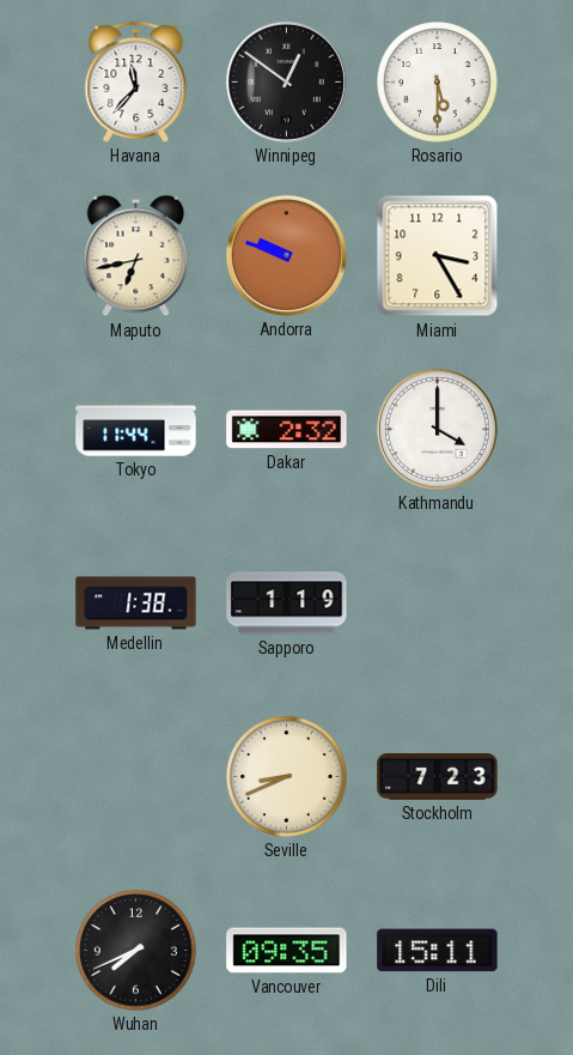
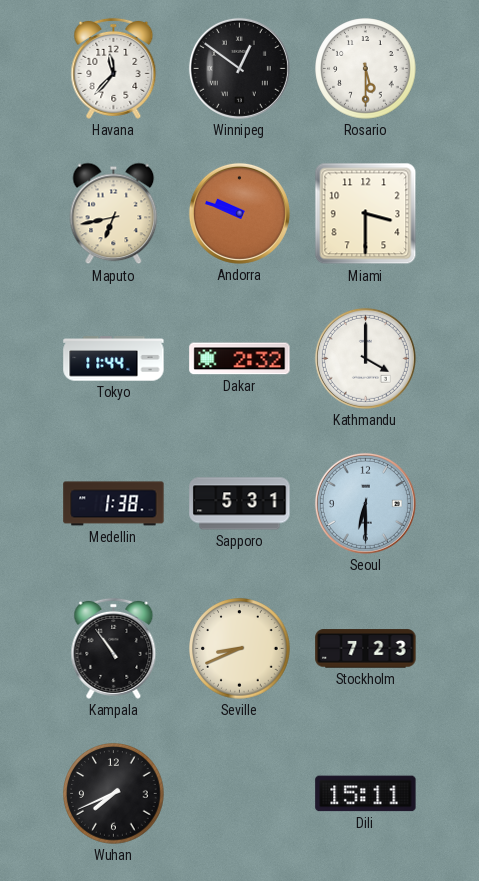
Miami: 3:25 -> 3:30
Sapporo: 1:19 -> 5:31
Seoul: none -> 6:30
Kampala: none -> 10:54
Vancouver: 09:35 -> none
